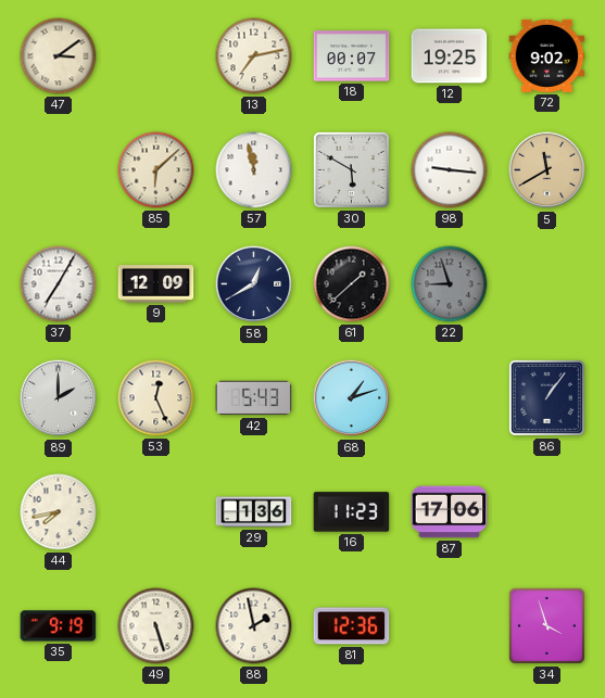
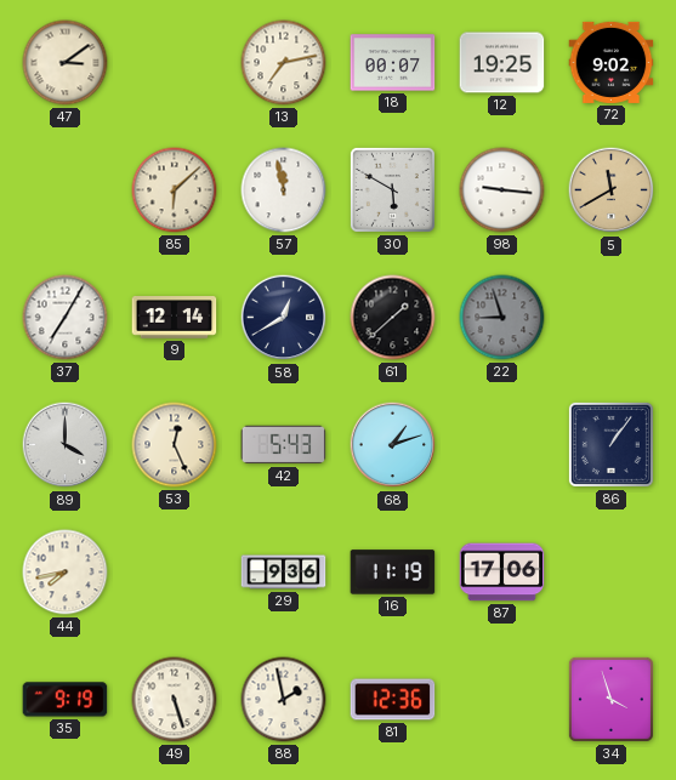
9: 12:09 -> 12:14
89: 2:00 -> 4:00
29: 1:36 -> 9:36
16: 11:23 -> 11:19
